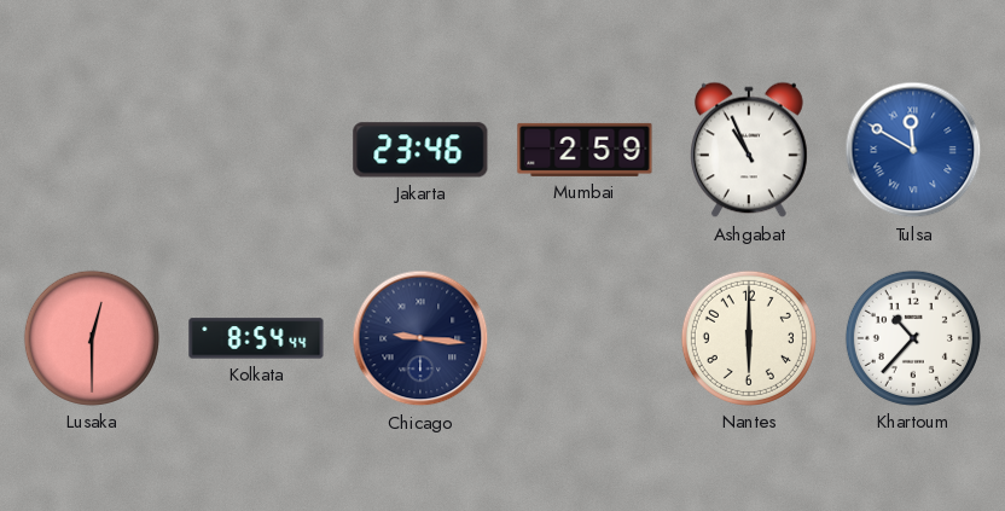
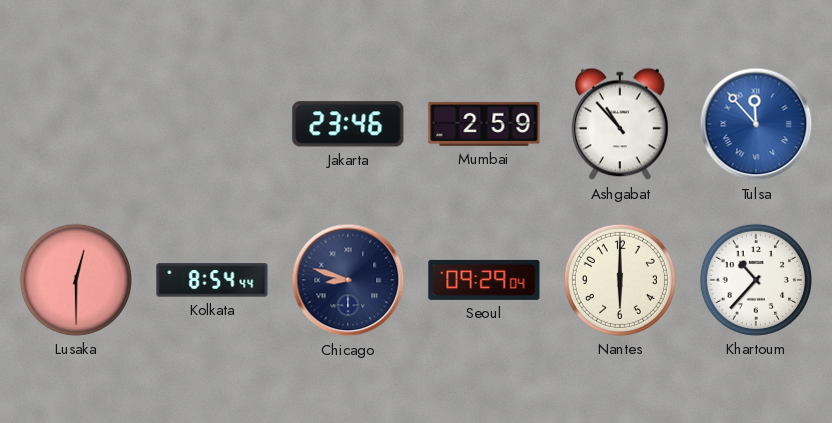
Ashgabat: 10:56 -> 10:53
Tulsa: 11:50 -> 11:53
Chicago: 9:16 -> 8:48
Seoul: none -> 09:29
